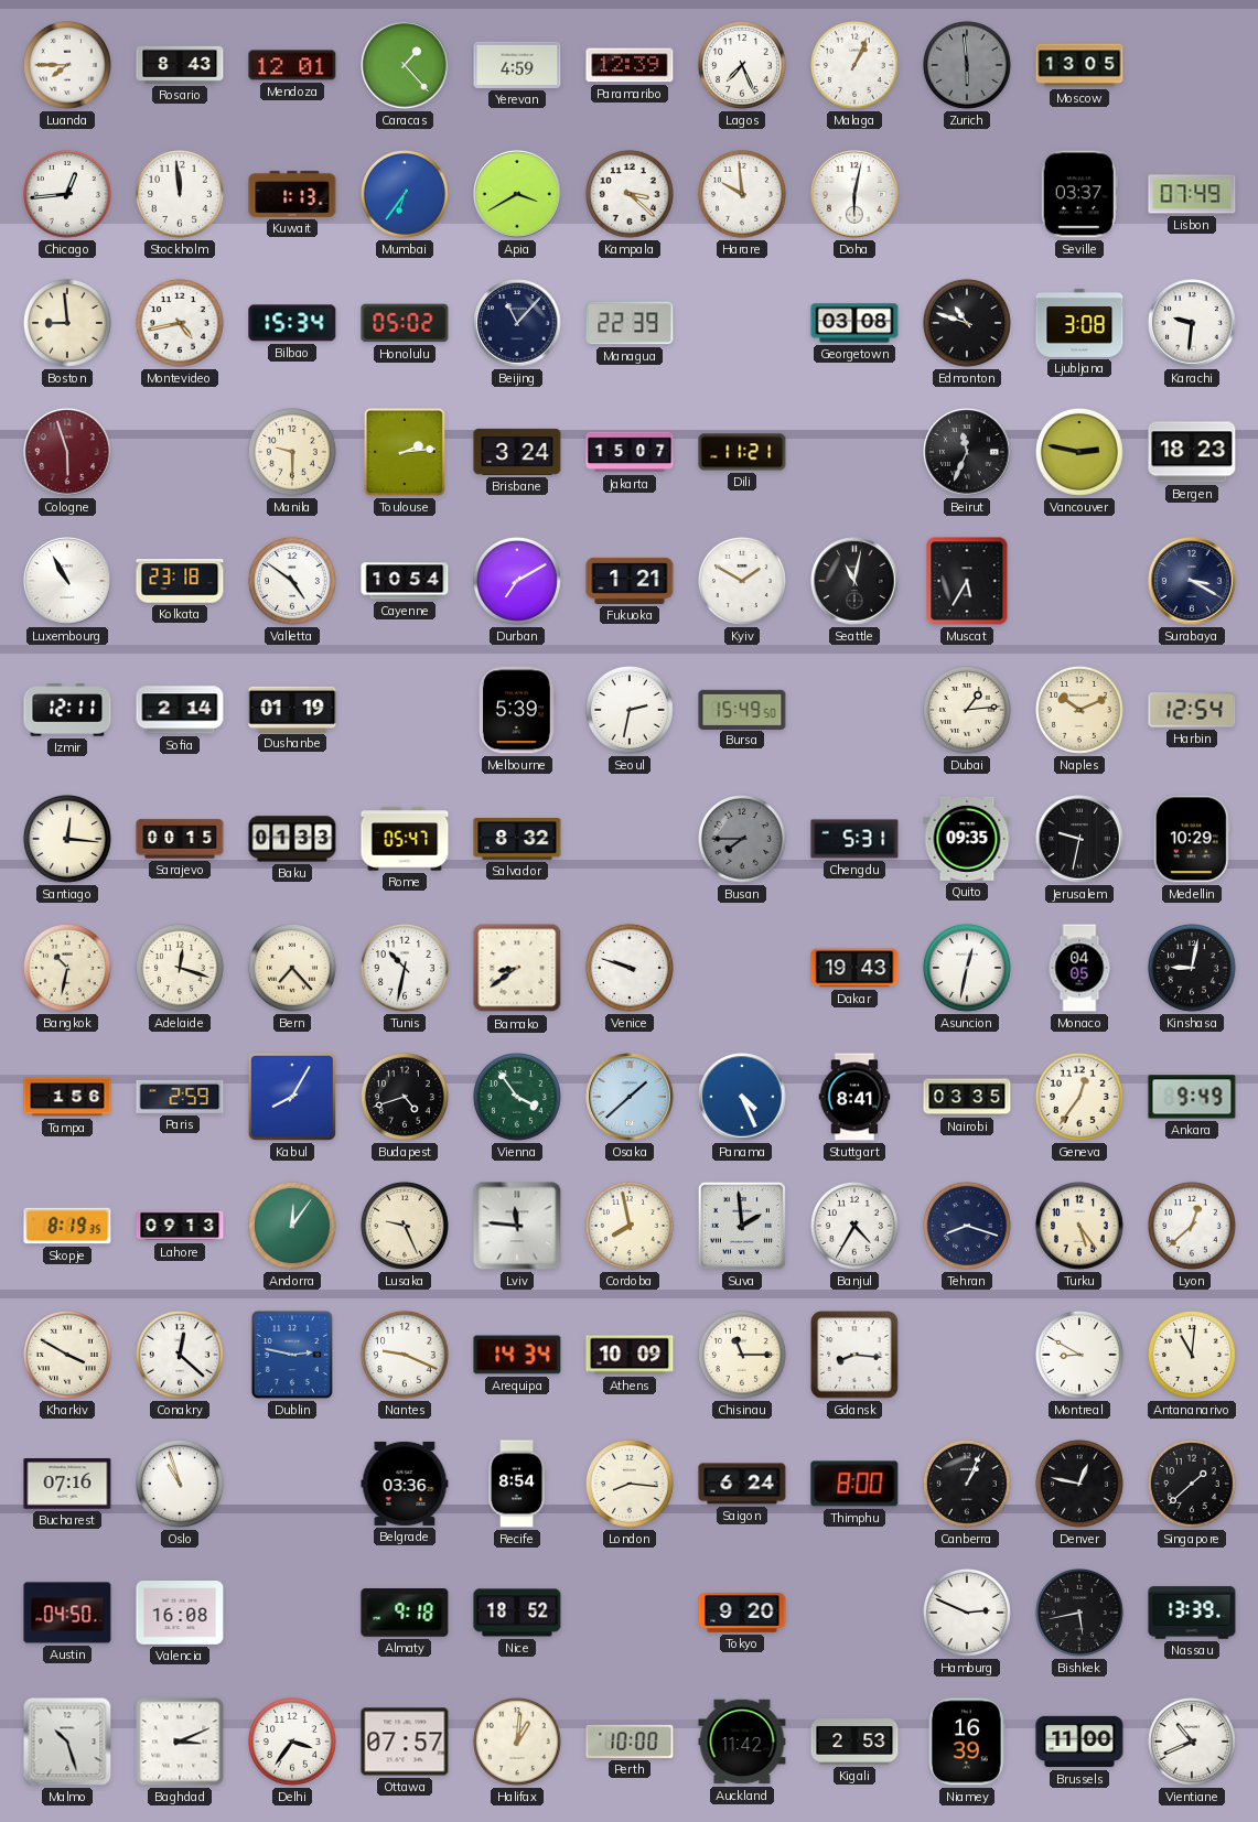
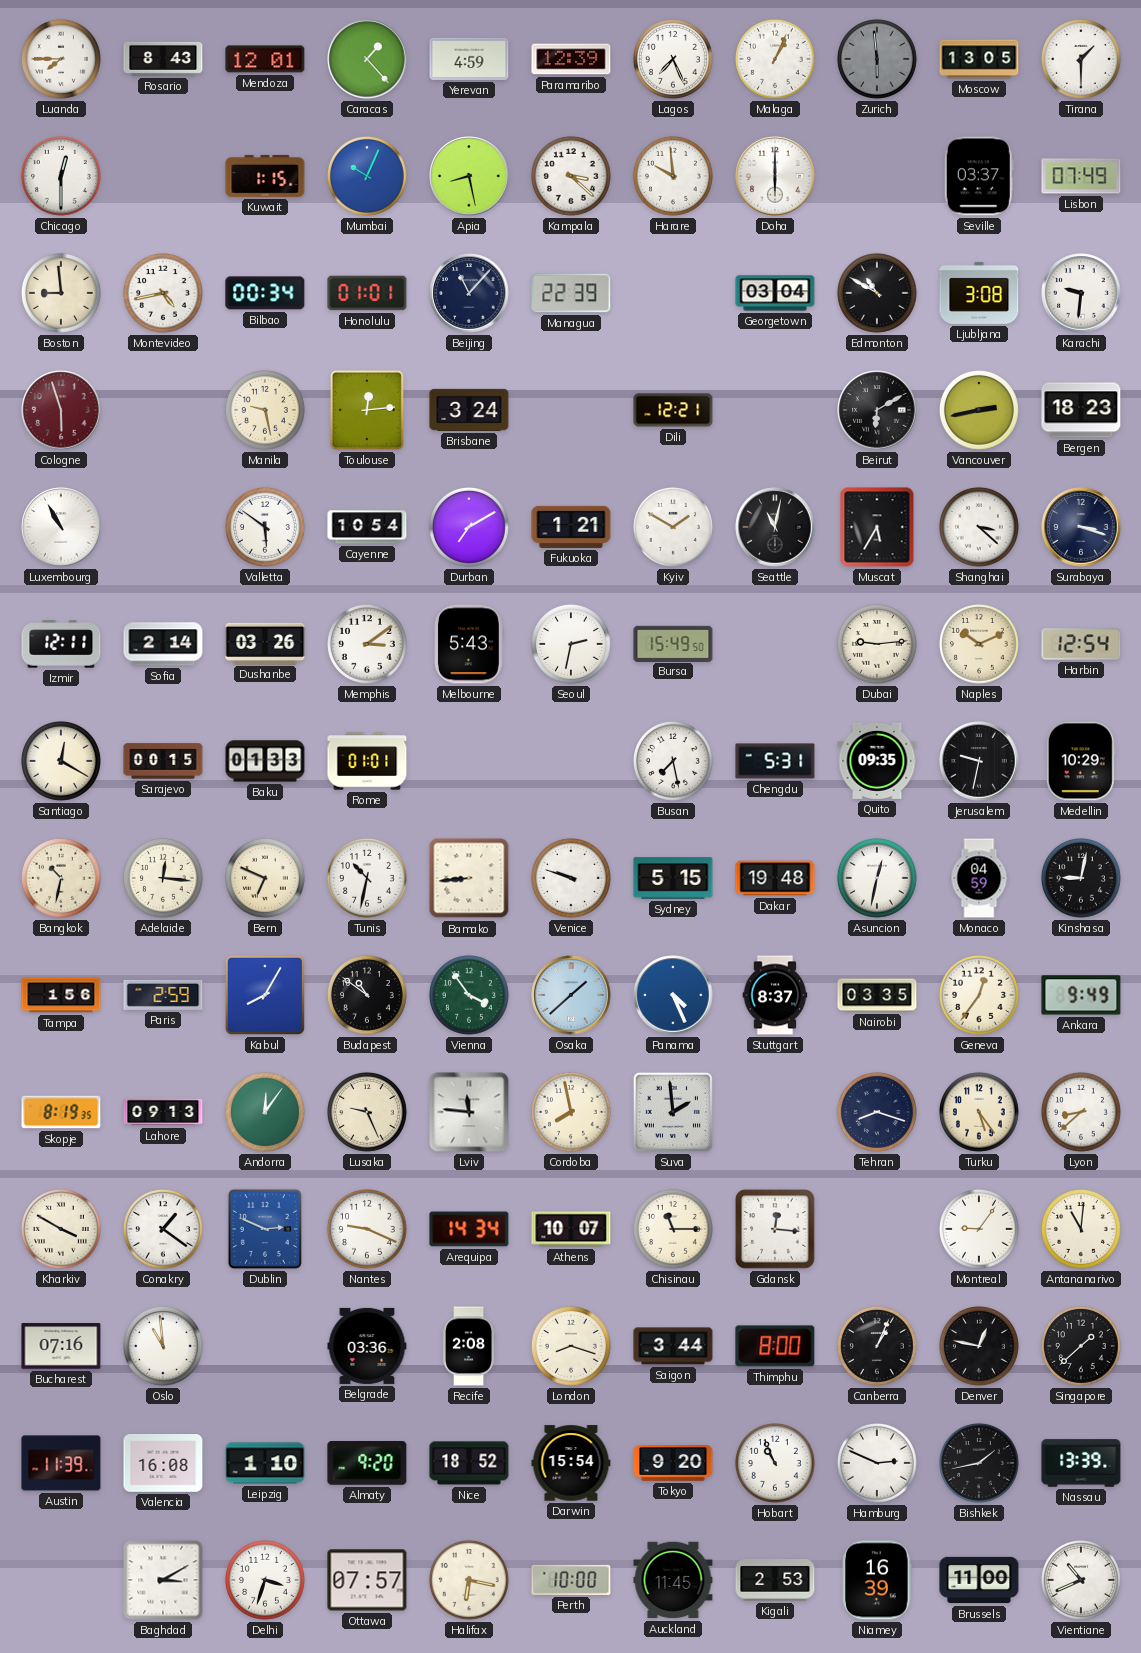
Tirana: none -> 1:30
Chicago: 12:44 -> 12:30
Stockholm: 11:59 -> none
Kuwait: 1:13 -> 1:15
Mumbai: 6:36 -> 10:04
Apia: 3:40 -> 8:28
Doha: 6:02 -> 6:00
Bilbao: 15:34 -> 00:34
Honolulu: 05:02 -> 01:01
Georgetown: 03:08 -> 03:04
Edmonton: 10:48 -> 10:50
Manila: 9:30 -> 9:28
Toulouse: 2:14 -> 12:14
Jakarta: 15:07 -> none
Dili: 11:21 -> 12:21
Beirut: 11:34 -> 6:10
Vancouver: 2:47 -> 2:43
Kolkata: 23:18 -> none
Valletta: 4:51 -> 5:51
Shanghai: none -> 3:22
Surabaya: 3:20 -> 3:18
Dushanbe: 01:19 -> 03:26
Memphis: none -> 3:09
Melbourne: 5:39 -> 5:43
Dubai: 1:14 -> 9:14
Santiago: 12:16 -> 12:20
Rome: 05:47 -> 01:01
Salvador: 8:32 -> none
Busan: 7:45 -> 7:28
Busan dial: grey -> white
Adelaide: 12:18 -> 12:16
Bern: 7:23 -> 6:49
Bamako: 8:39 -> 8:44
Sydney: none -> 5:15
Dakar: 19:43 -> 19:48
Monaco: 04:05 -> 04:59
Budapest: 4:42 -> 10:51
Stuttgart: 8:41 -> 8:37
Banjul: 4:35 -> none
Lyon: 12:38 -> 8:38
Conakry: 12:22 -> 1:21
Dublin: 2:47 -> 2:49
Athens: 10:09 -> 10:07
Gdansk: 8:16 -> 12:16
Montreal: 8:50 -> 9:06
Oslo: 10:57 -> 10:59
Recife: 8:54 -> 2:08
London: 8:16 -> 8:18
Saigon: 6:24 -> 3:44
Austin: 04:50 -> 11:39
Leipzig: none -> 1:10
Almaty: 9:18 -> 9:20
Darwin: none -> 15:54
Hobart: none -> 10:56
Bishkek: 5:43 -> 1:43
Malmo: 10:27 -> none
Baghdad: 3:11 -> 3:10
Delhi: 3:36 -> 3:33
Halifax: 1:01 -> 6:17
Auckland: 11:42 -> 11:45
